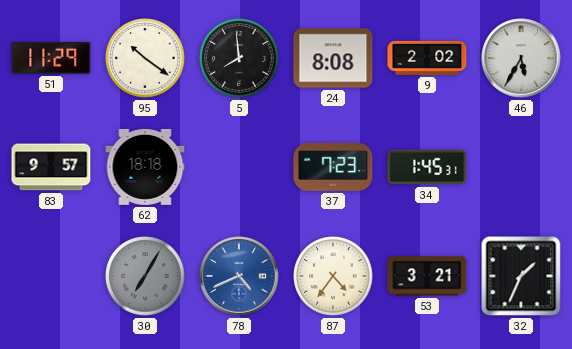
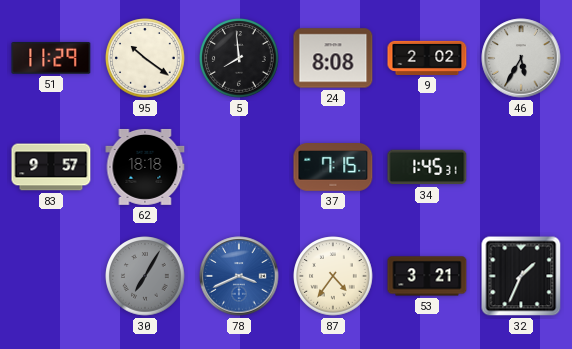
37: 7:23 -> 7:15
78: 4:41 -> 3:41
